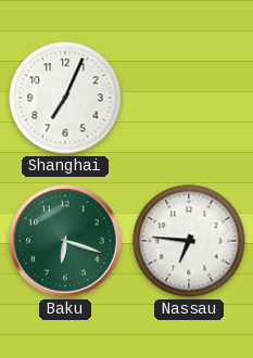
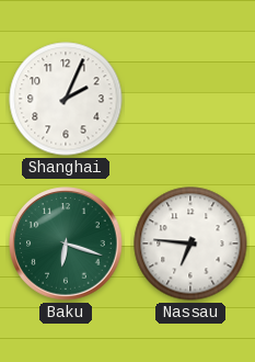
Shanghai: 7:04 -> 2:04
